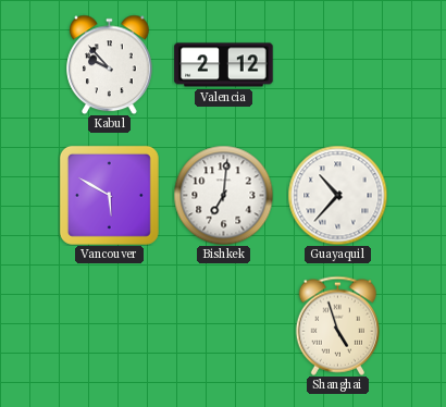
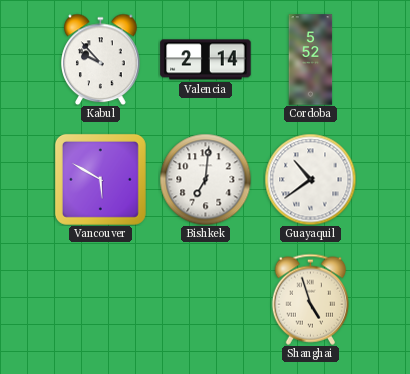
Valencia: 2:12 -> 2:14
Cordoba: none -> 5:52
Guayaquil: 10:37 -> 10:39
